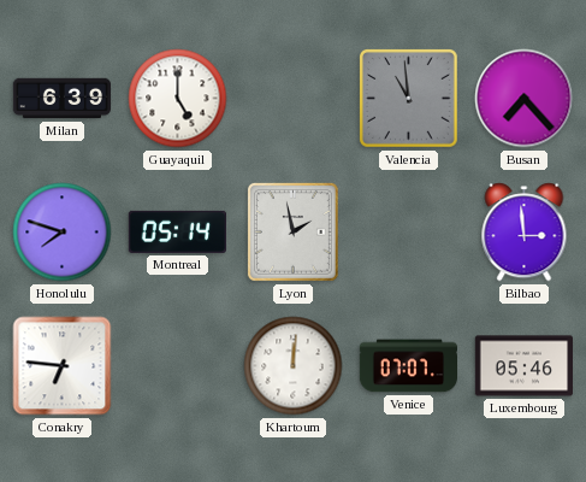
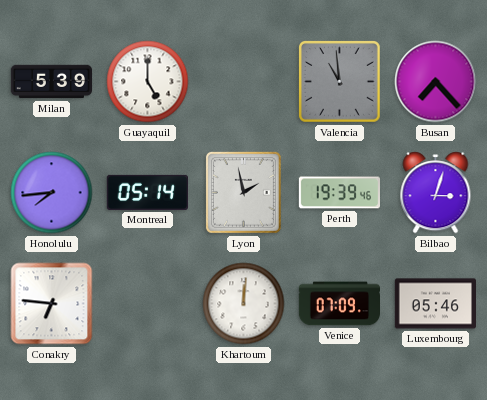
Milan: 6:39 -> 5:39
Honolulu: 7:48 -> 7:44
Perth: none -> 19:39
Bilbao: 2:59 -> 3:03
Venice: 07:07 -> 07:09
